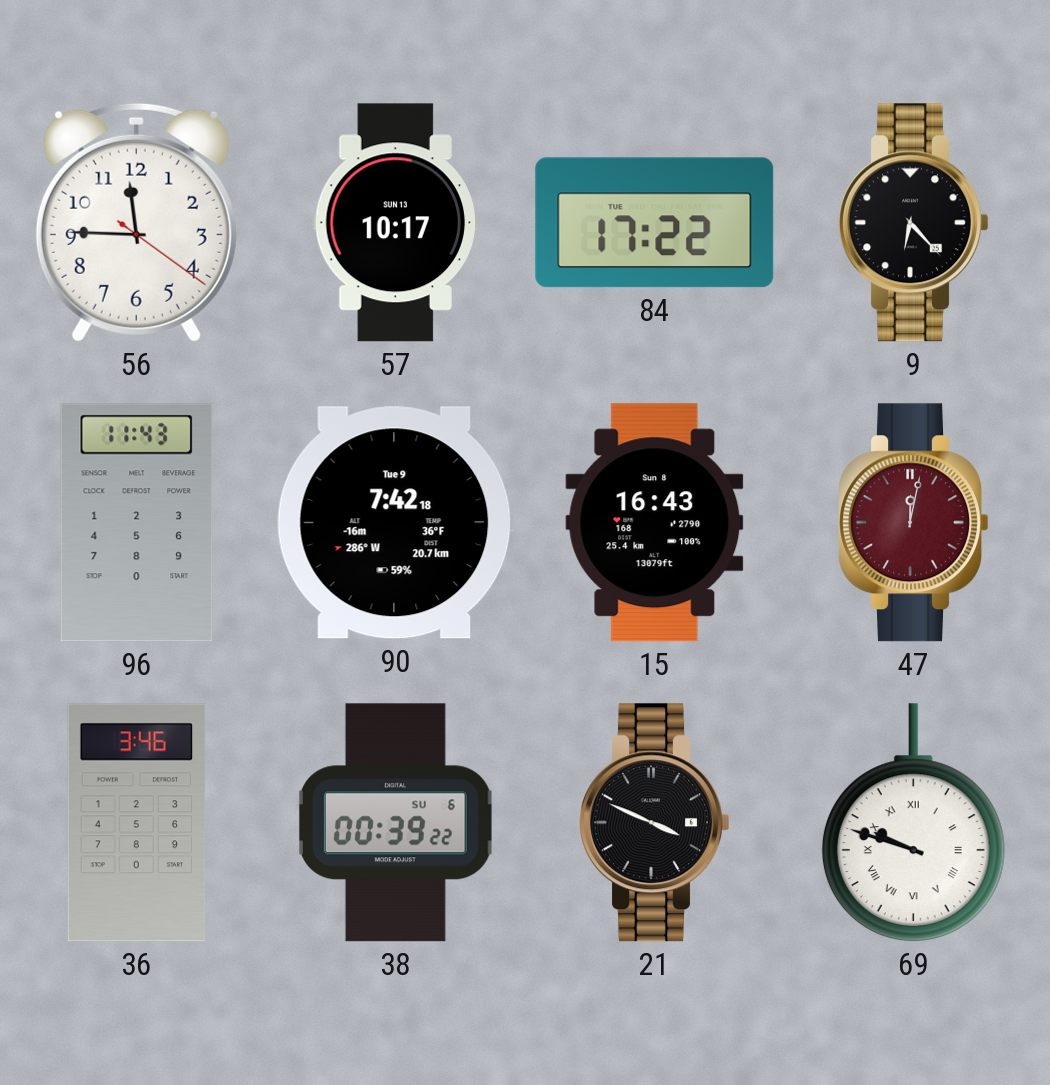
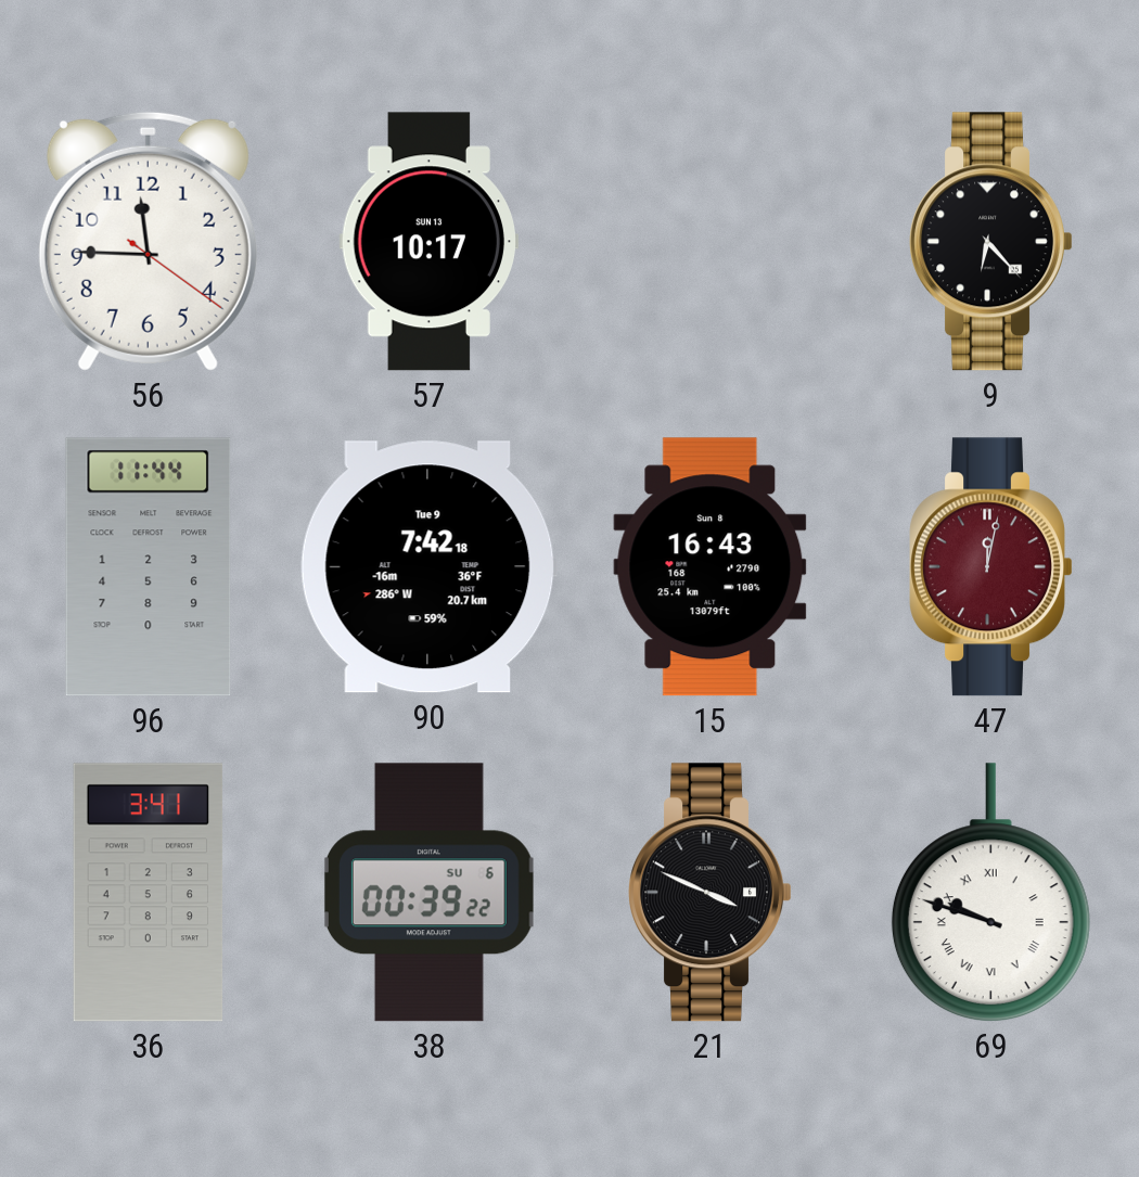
84: 17:22 -> none
96: 11:43 -> 11:44
36: 3:46 -> 3:41
